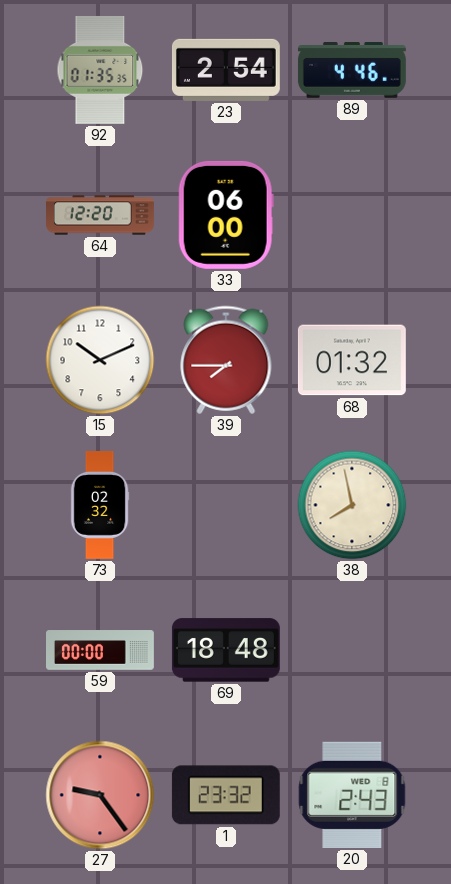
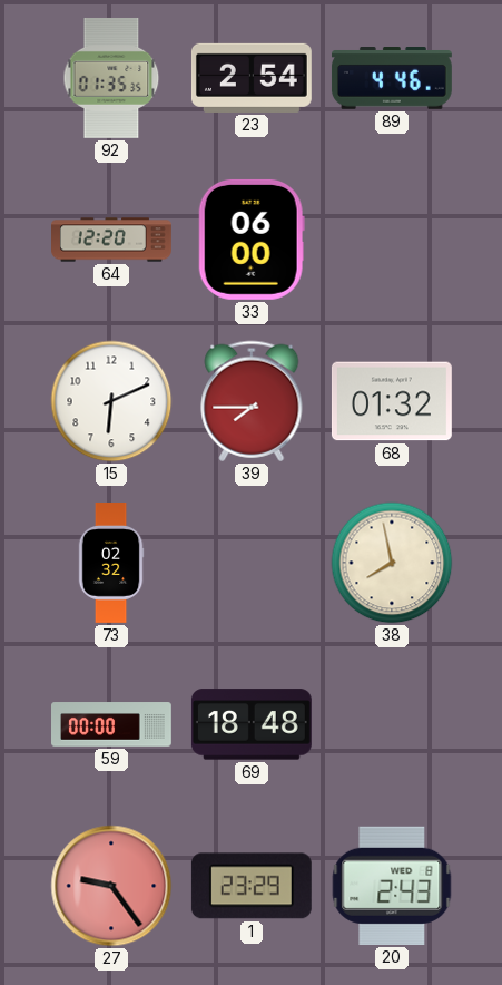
15: 10:11 -> 6:11
1: 23:32 -> 23:29
